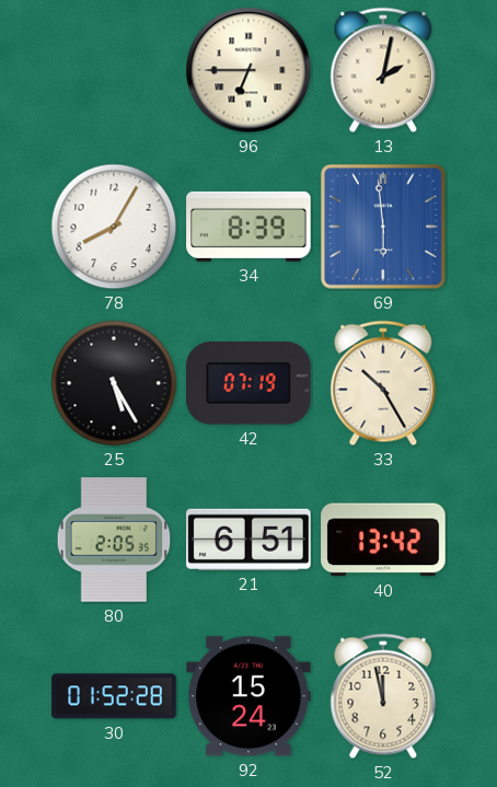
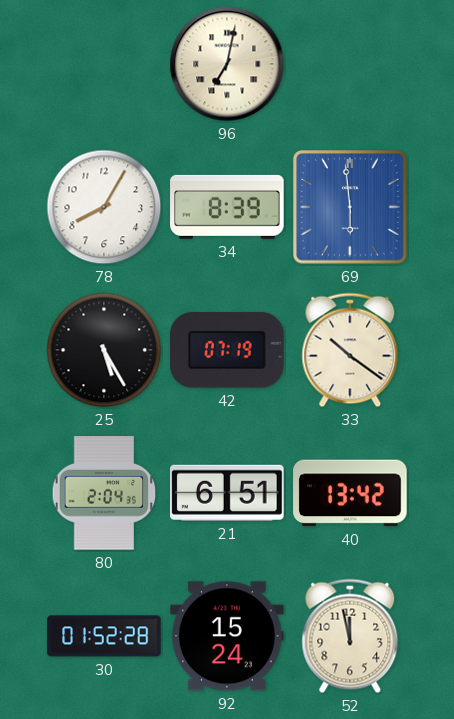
96: 6:45 -> 7:02
13: 2:02 -> none
33: 10:25 -> 10:21
80: 2:05 -> 2:04
